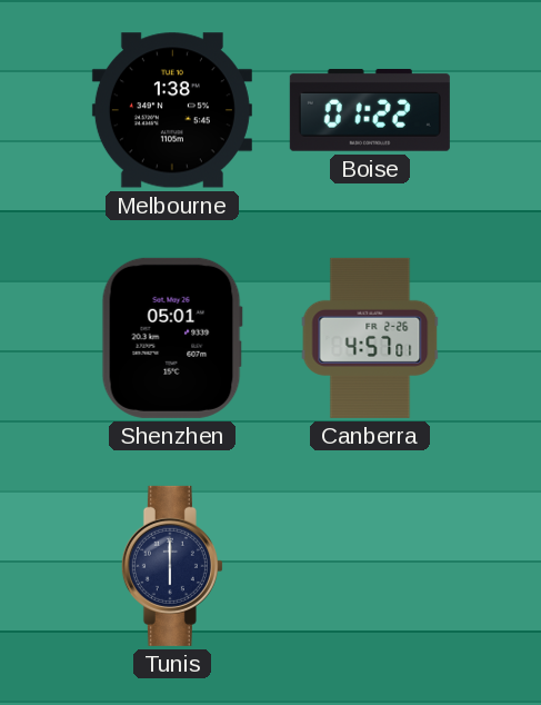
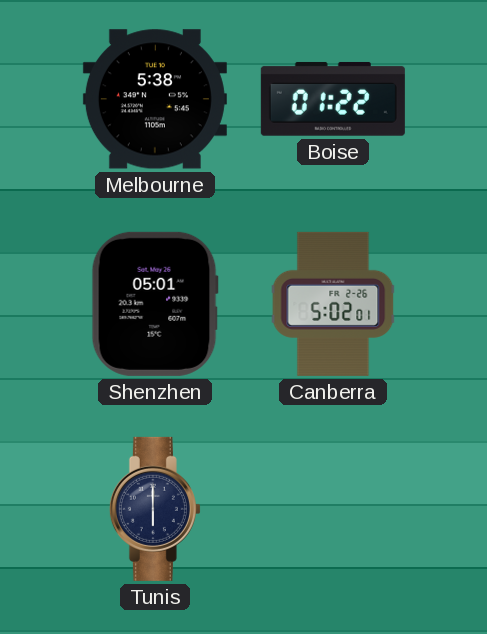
Melbourne: 1:38 -> 5:38
Canberra: 4:57 -> 5:02
